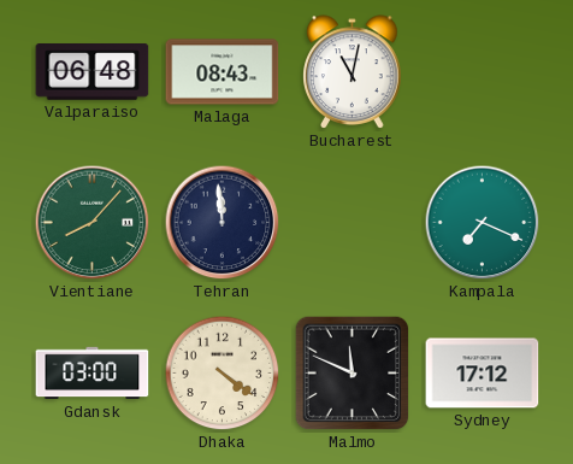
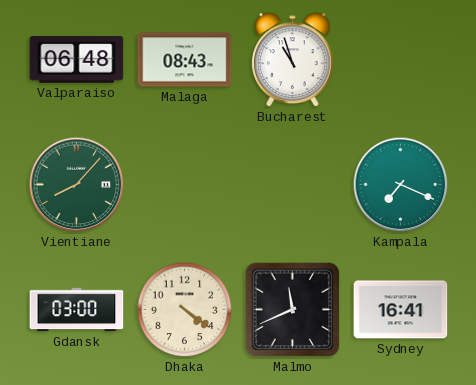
Bucharest: 11:02 -> 10:57
Tehran: 11:59 -> none
Malmo: 11:49 -> 11:41
Sydney: 17:12 -> 16:41
